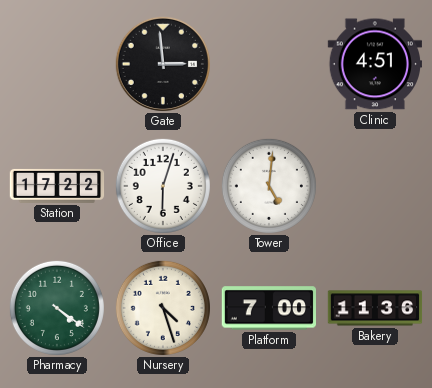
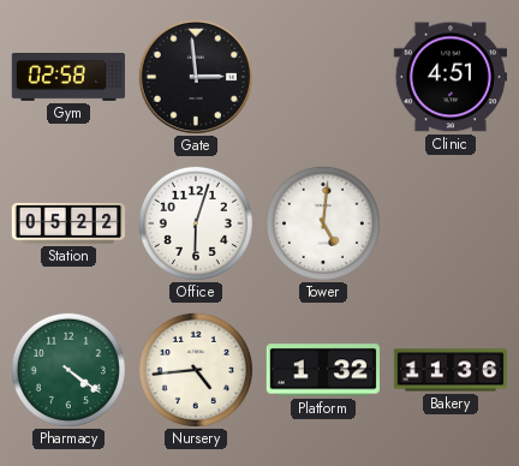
Gym: none -> 02:58
Station: 17:22 -> 05:22
Nursery: 4:27 -> 4:44
Platform: 7:00 -> 1:32
